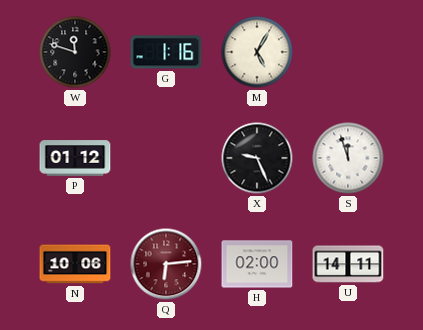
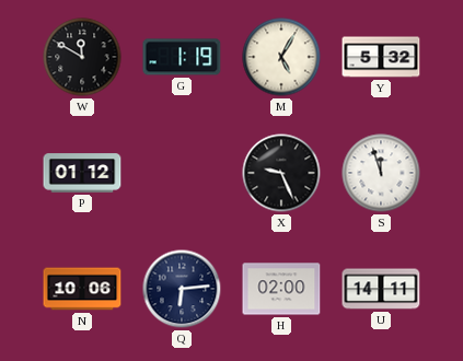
W: 11:48 -> 11:50
G: 1:16 -> 1:19
Y: none -> 5:32
Q dial: burgundy -> navy
